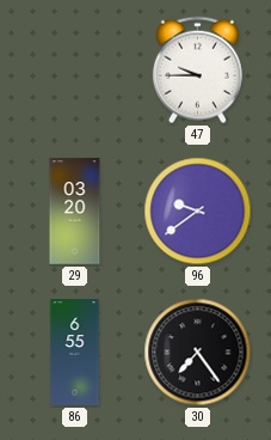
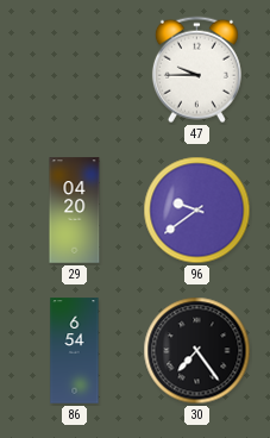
29: 03:20 -> 04:20
86: 6:55 -> 6:54
